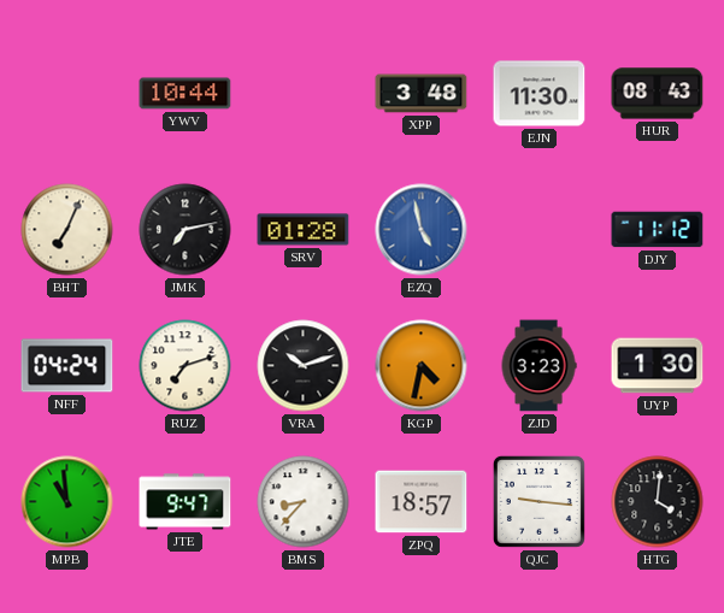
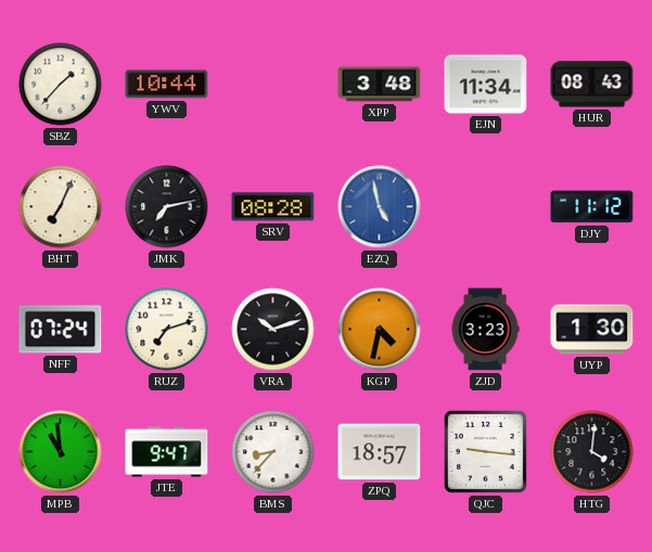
SBZ: none -> 1:37
EJN: 11:30 -> 11:34
SRV: 01:28 -> 08:28
NFF: 04:24 -> 07:24
